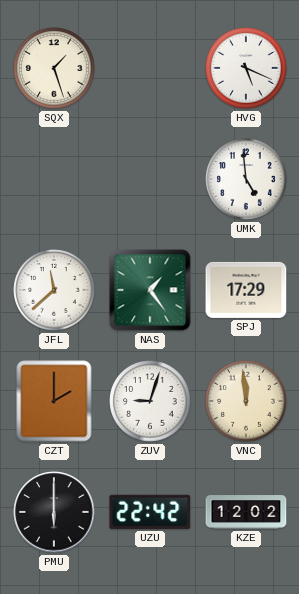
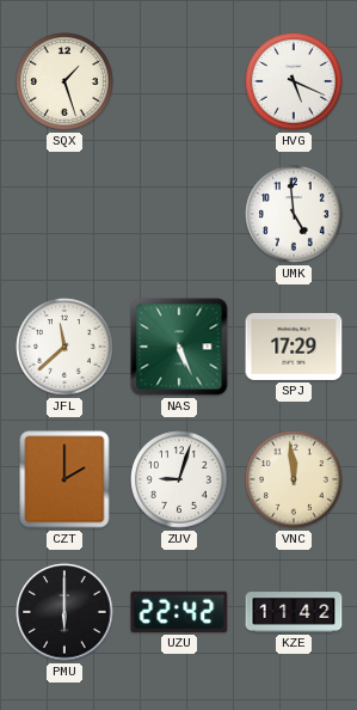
NAS: 1:24 -> 5:26
KZE: 12:02 -> 11:42
